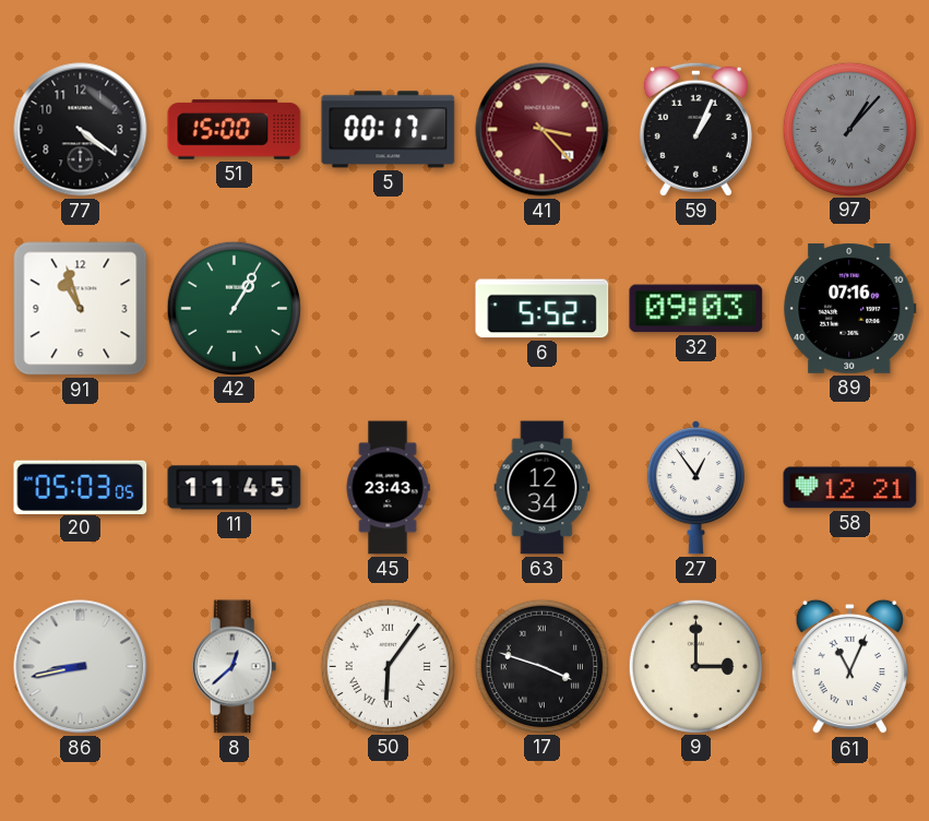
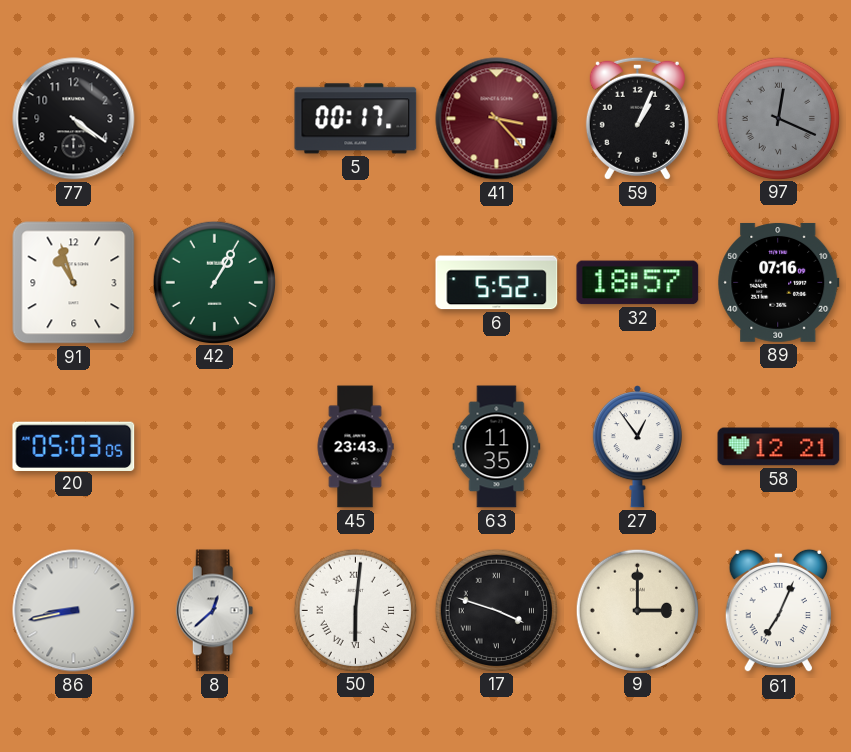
51: 15:00 -> none
97: 1:07 -> 12:19
32: 09:03 -> 18:57
11: 11:45 -> none
63: 12:34 -> 11:35
50: 6:06 -> 6:01
61: 11:04 -> 7:04
